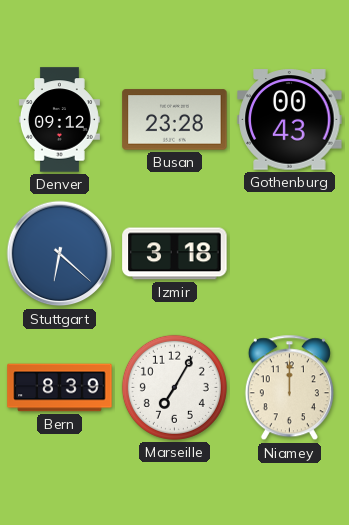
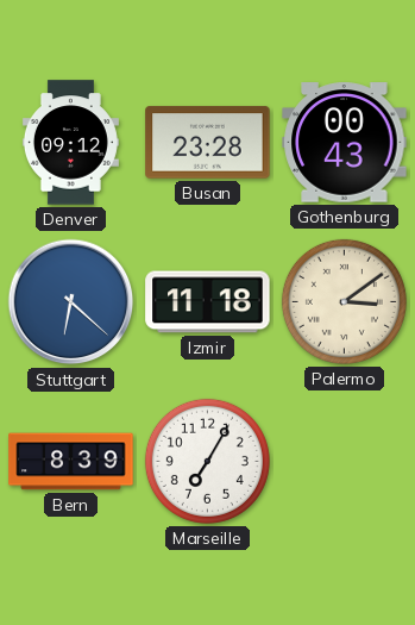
Izmir: 3:18 -> 11:18
Palermo: none -> 3:09
Niamey: 12:00 -> none
